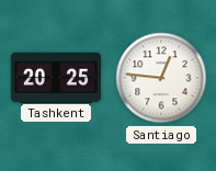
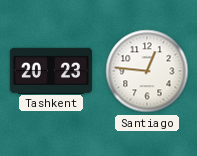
Tashkent: 20:25 -> 20:23
